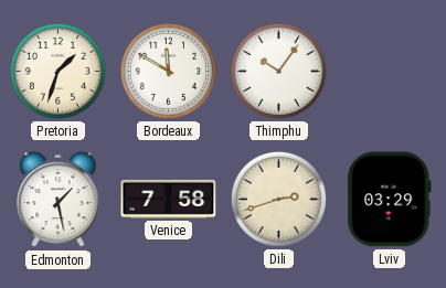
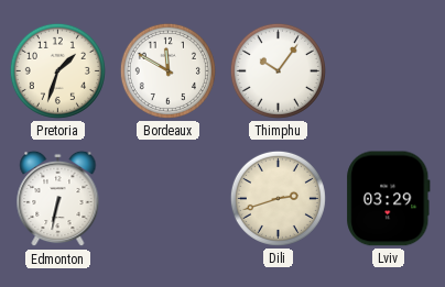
Edmonton: 1:28 -> 6:32
Venice: 7:58 -> none
